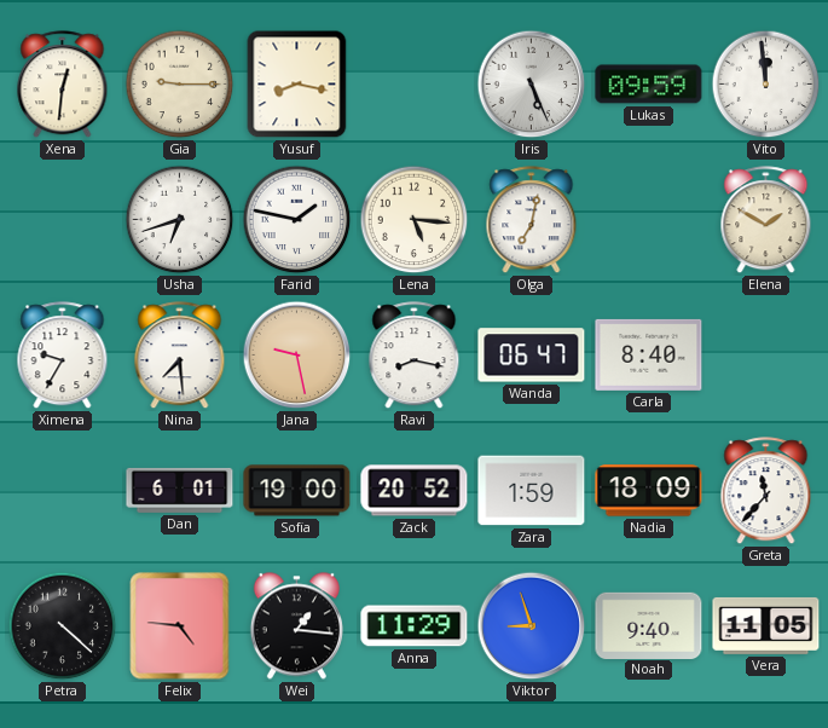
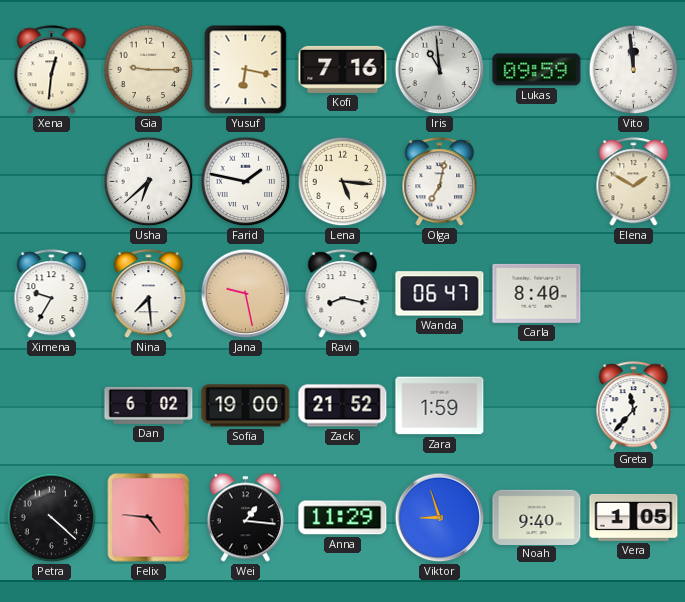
Yusuf: 8:17 -> 6:17
Kofi: none -> 7:16
Iris: 5:26 -> 10:59
Usha: 6:42 -> 6:38
Dan: 6:01 -> 6:02
Zack: 20:52 -> 21:52
Nadia: 18:09 -> none
Vera: 11:05 -> 1:05
